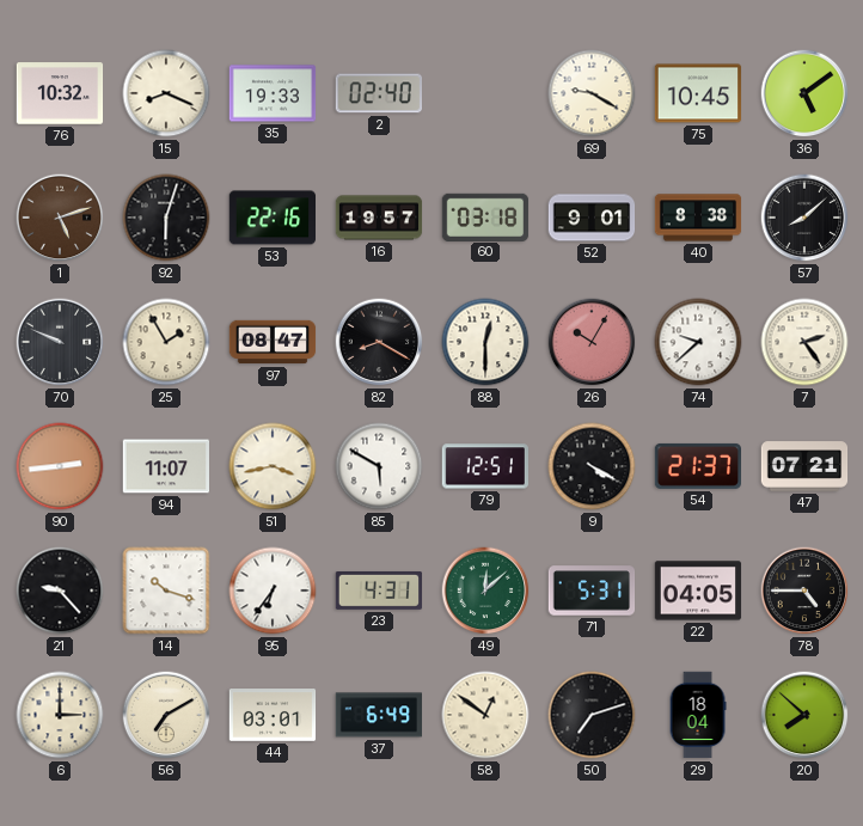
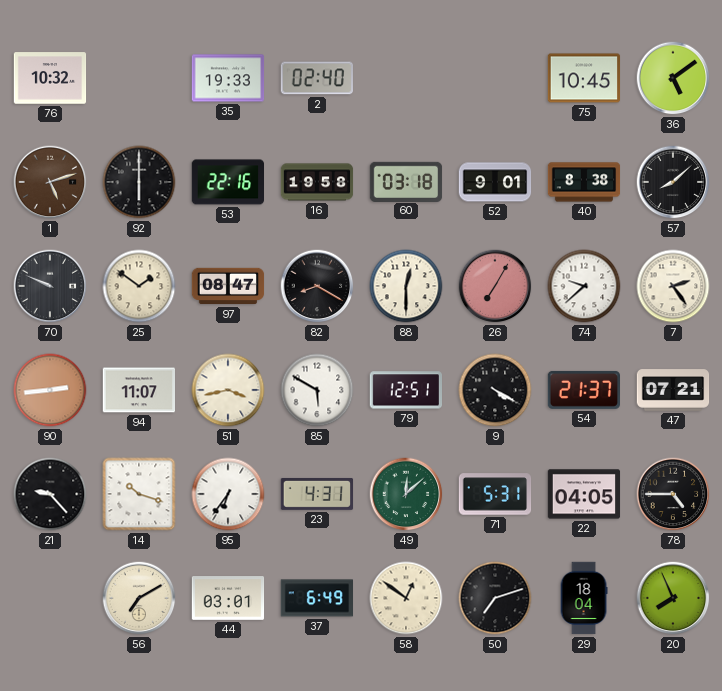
15: 8:19 -> none
69: 9:20 -> none
92: 6:03 -> 6:00
16: 19:57 -> 19:58
25: 1:55 -> 1:51
26: 10:05 -> 7:05
6: 3:00 -> none
20: 7:52 -> 7:56
